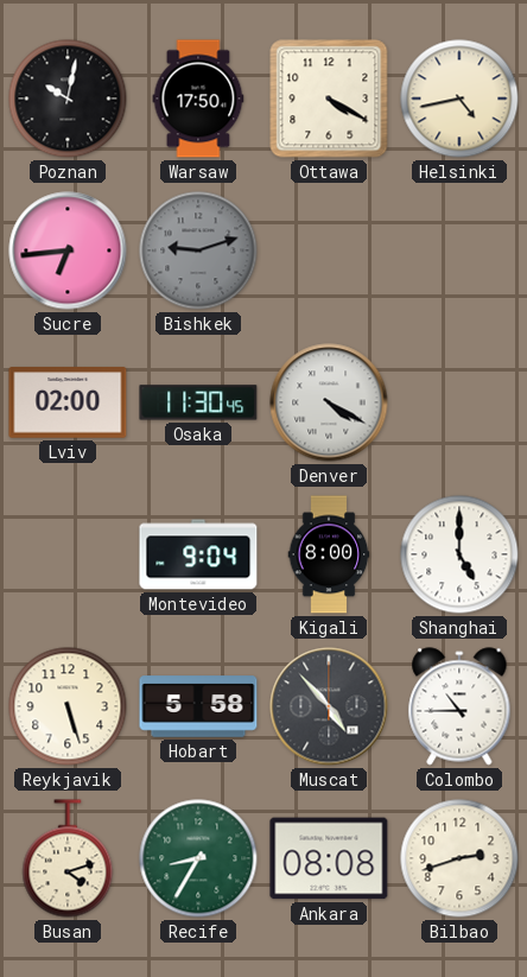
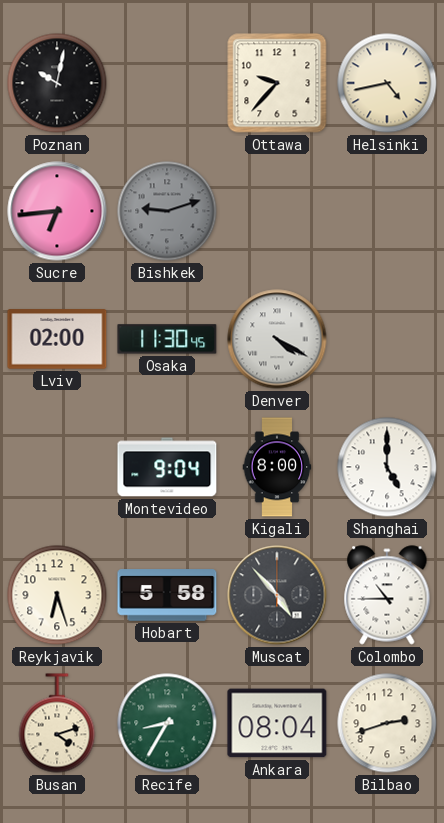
Warsaw: 17:50 -> none
Ottawa: 4:20 -> 9:37
Reykjavik: 5:27 -> 6:27
Ankara: 08:08 -> 08:04
